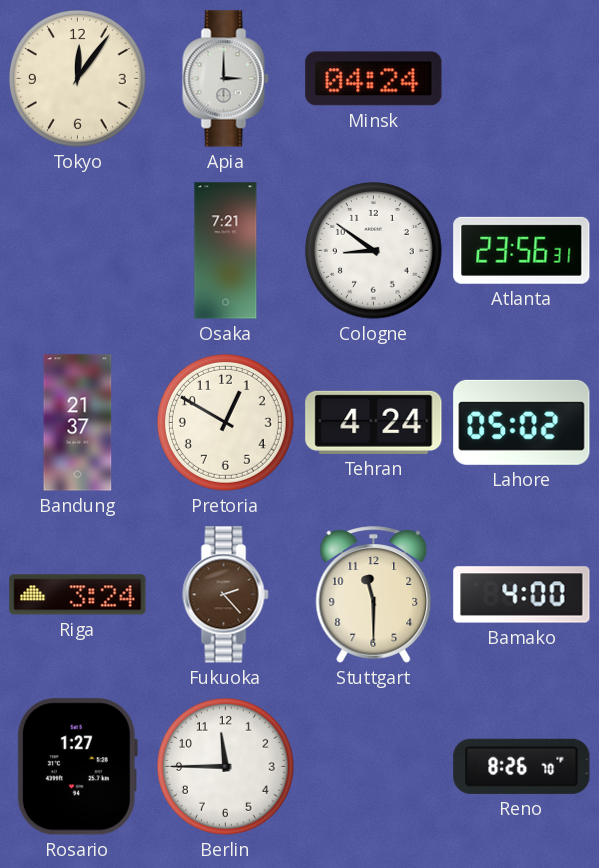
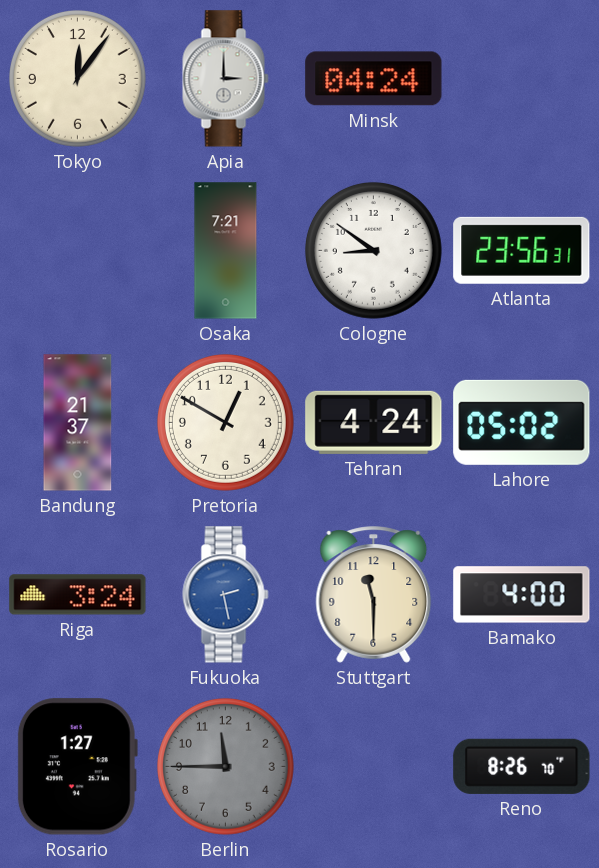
Fukuoka: 2:23 -> 2:28
Fukuoka dial: brown -> blue
Berlin dial: white -> grey
